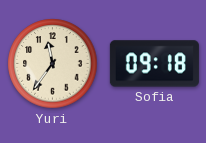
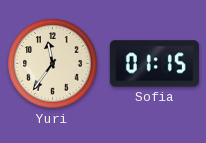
Sofia: 09:18 -> 01:15
